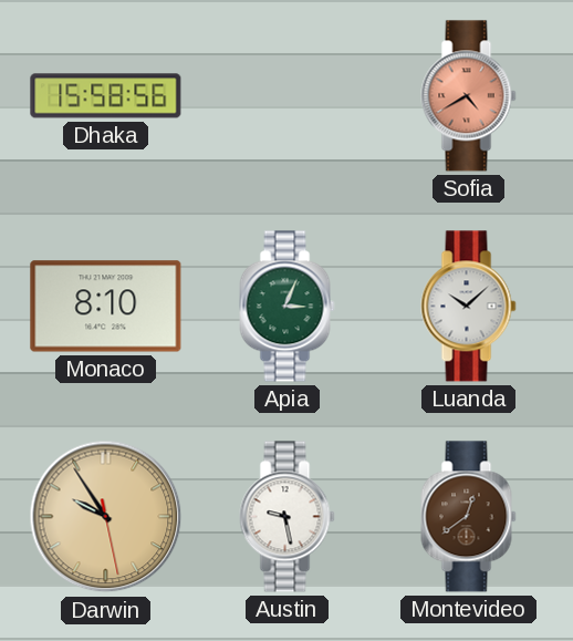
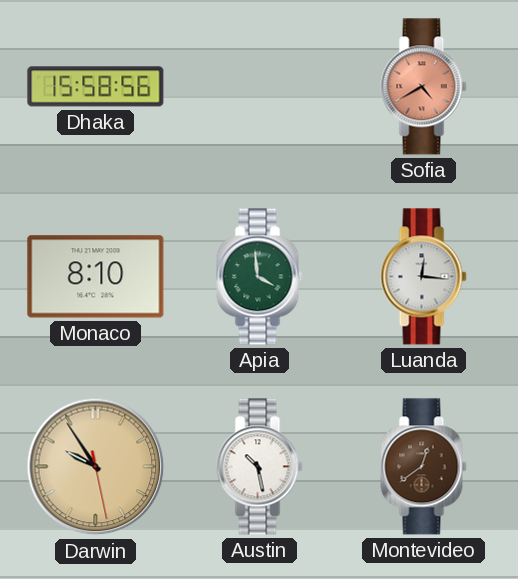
Apia: 3:04 -> 3:59
Luanda: 10:08 -> 12:16
Austin: 9:28 -> 10:28
